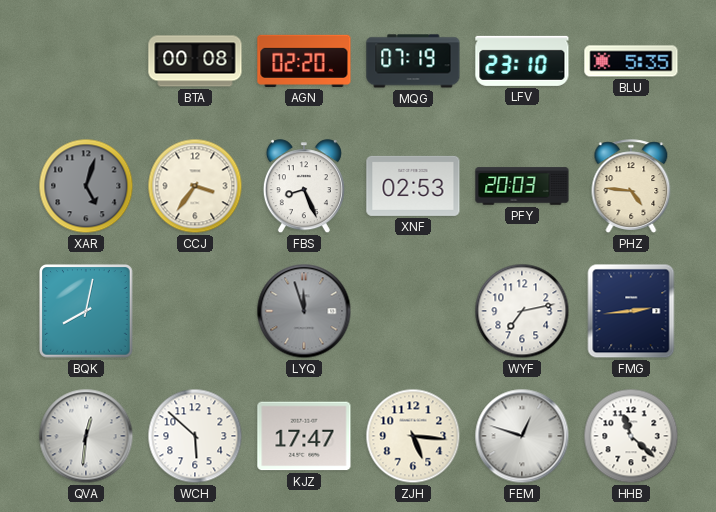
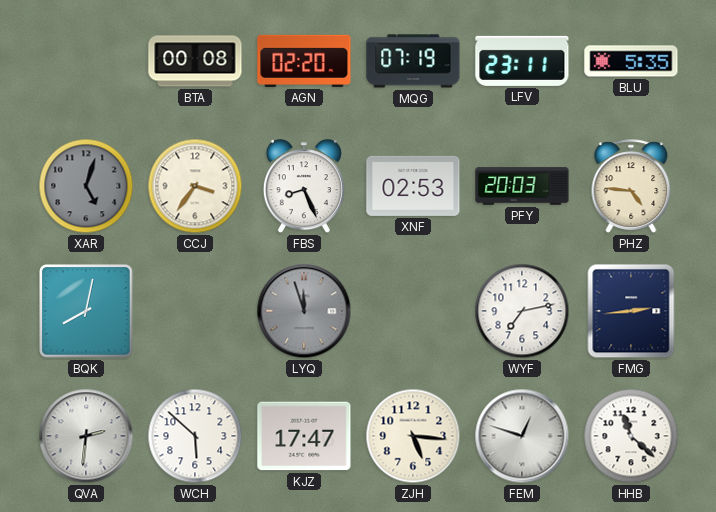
LFV: 23:10 -> 23:11
QVA: 12:31 -> 2:31
